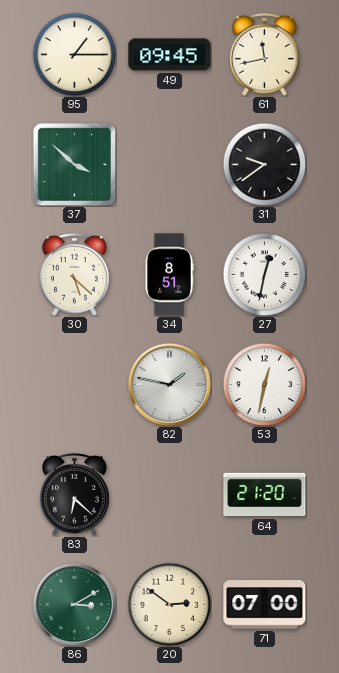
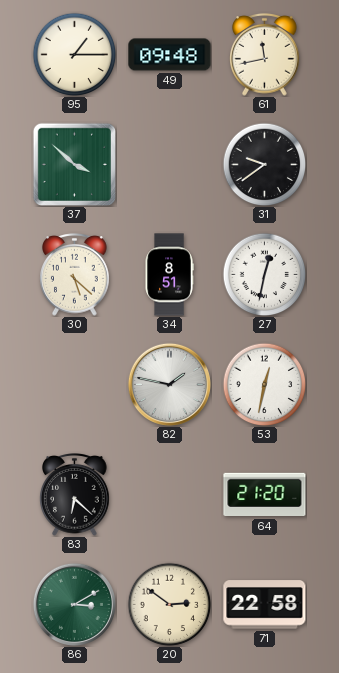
49: 09:45 -> 09:48
71: 07:00 -> 22:58
